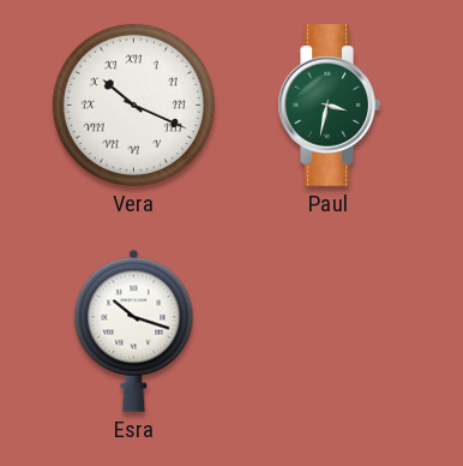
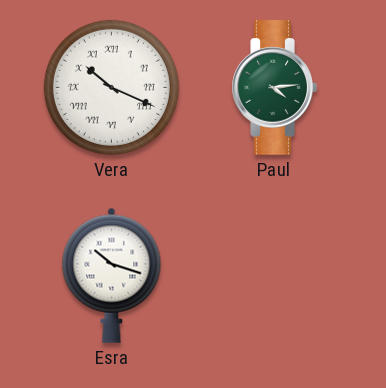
Paul: 3:32 -> 4:14
